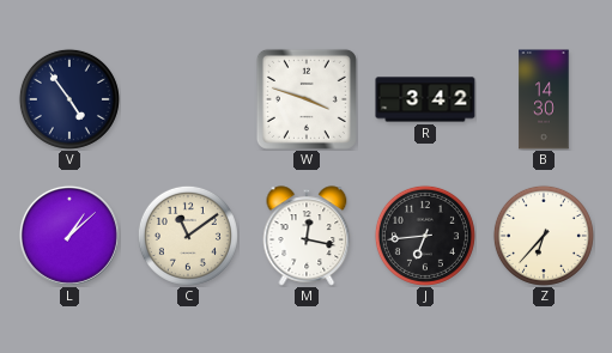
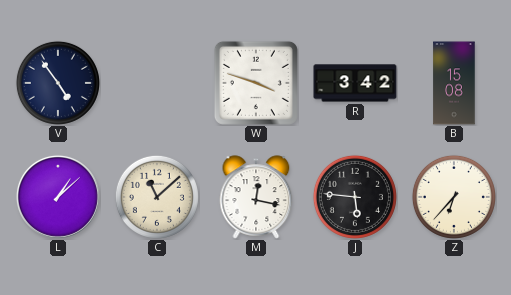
B: 14:30 -> 15:08
C: 11:09 -> 11:08
J: 6:44 -> 5:46
